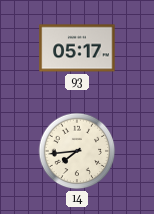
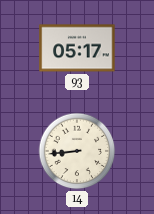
14: 7:44 -> 8:44
